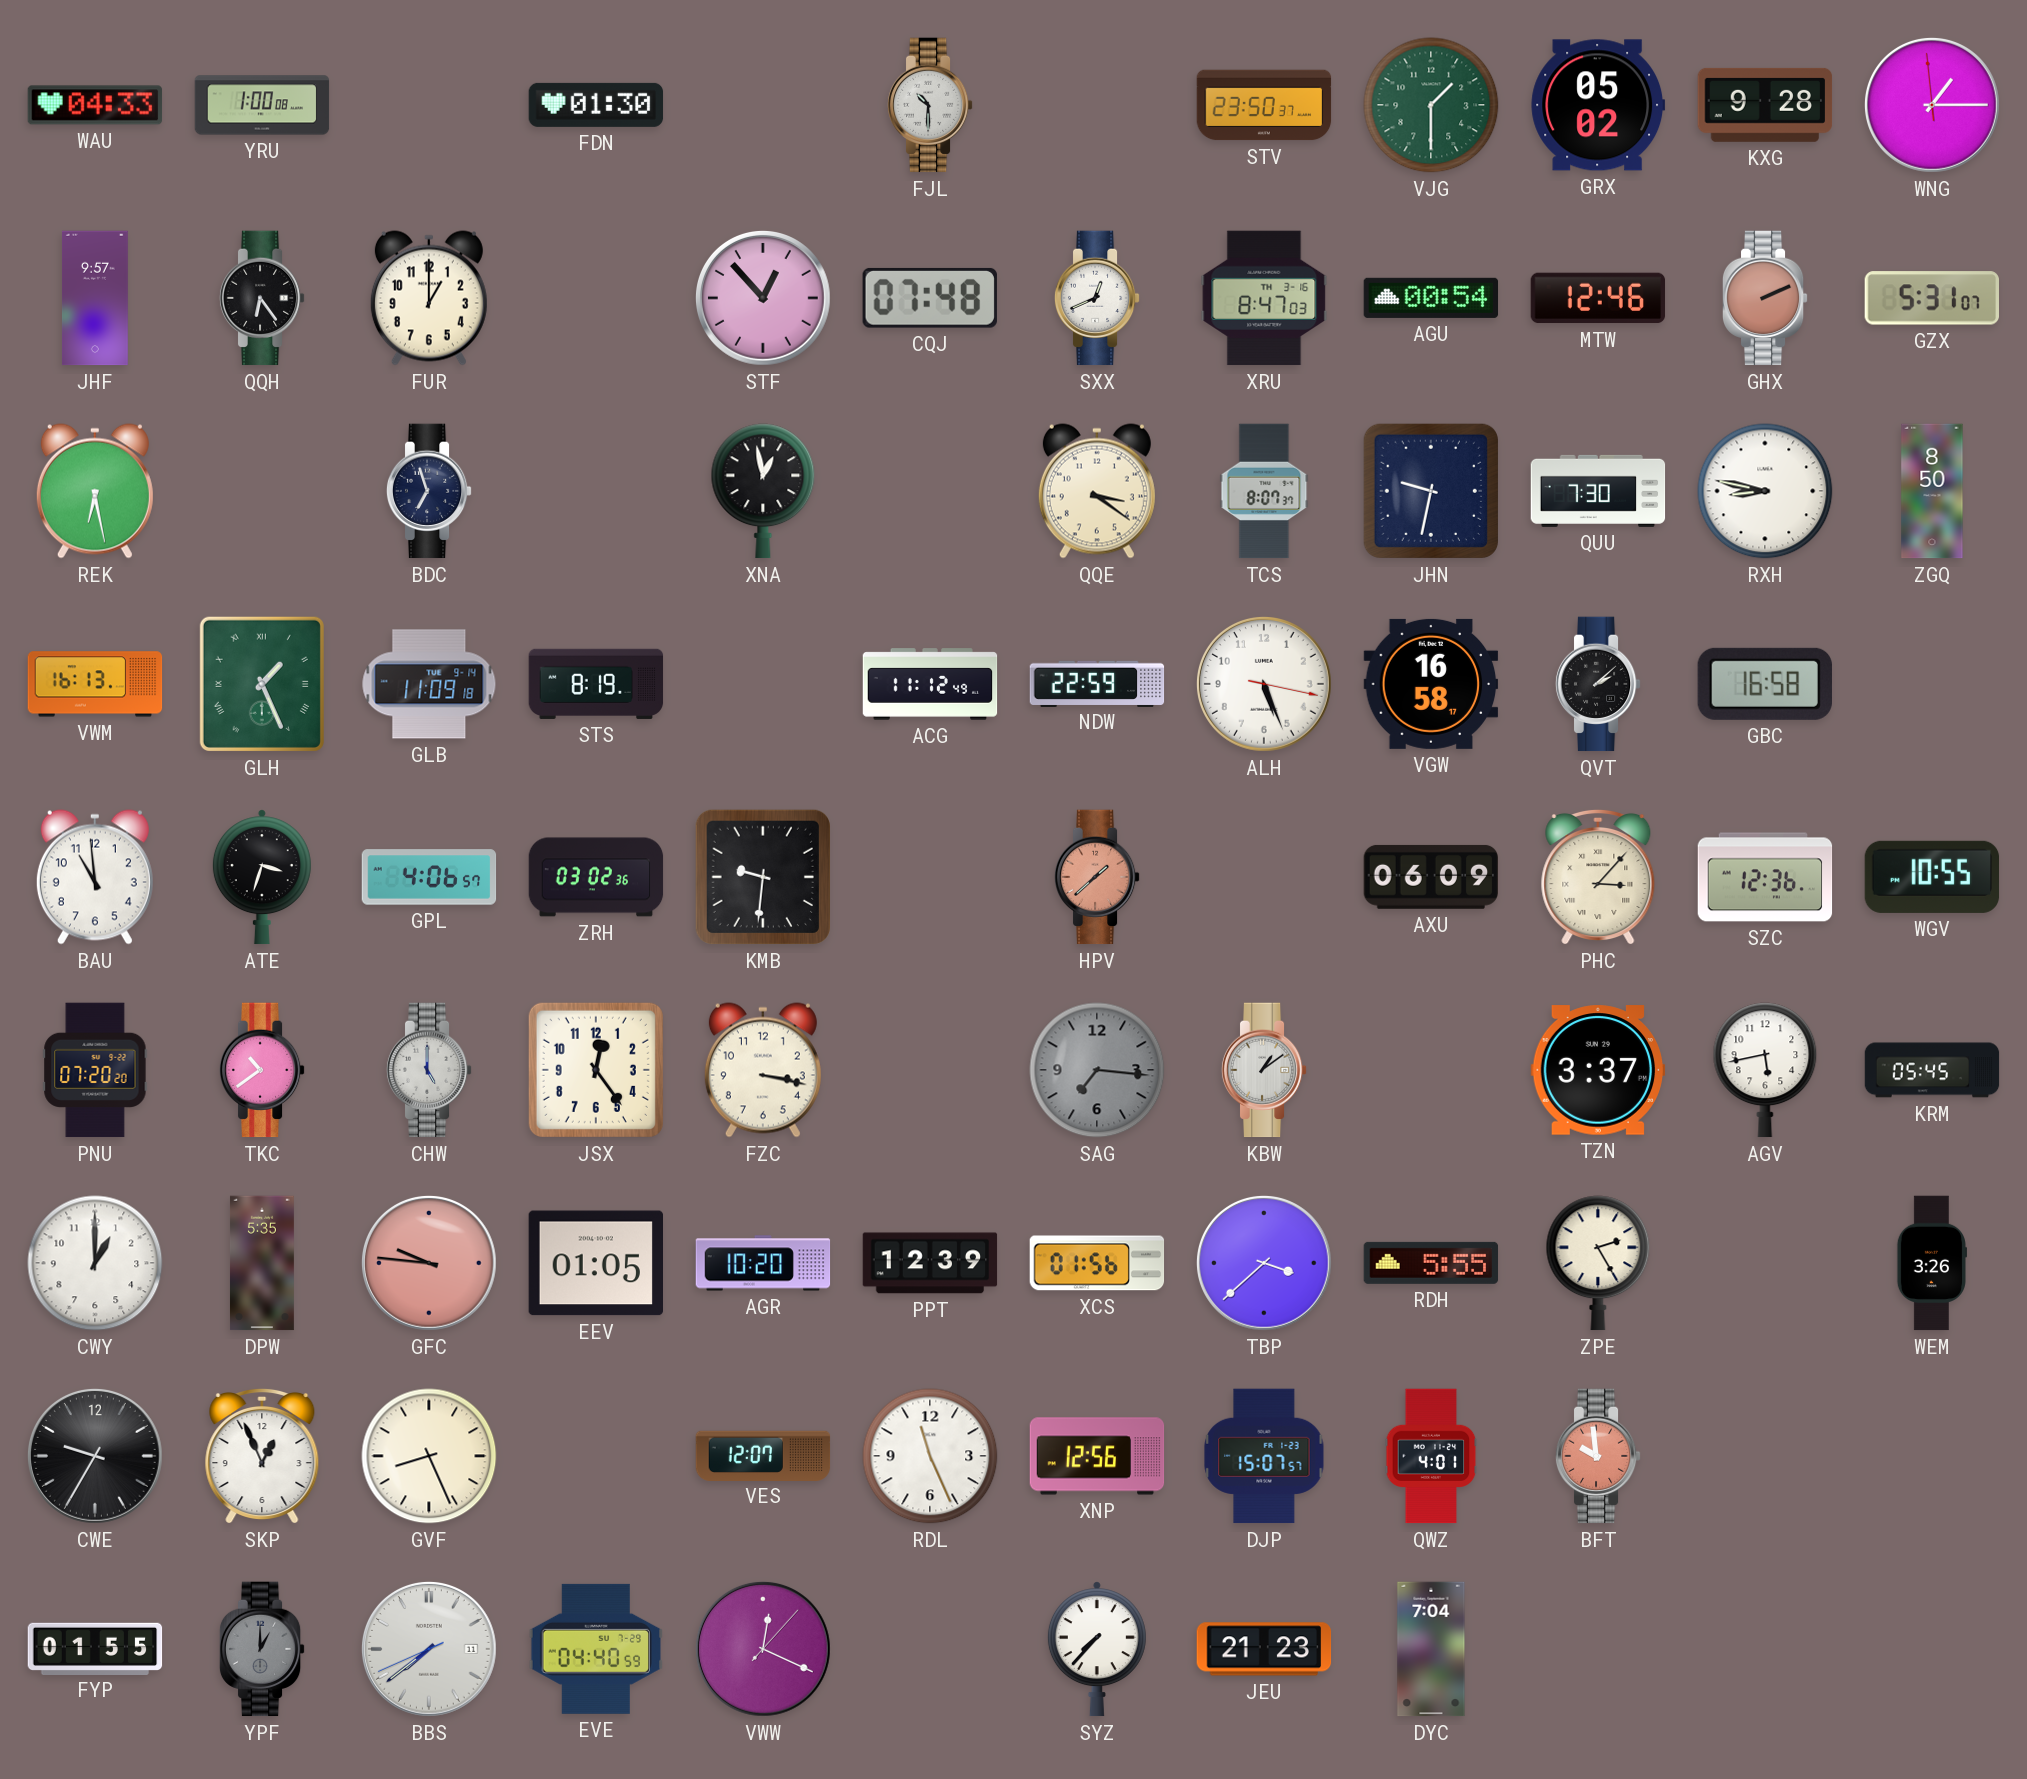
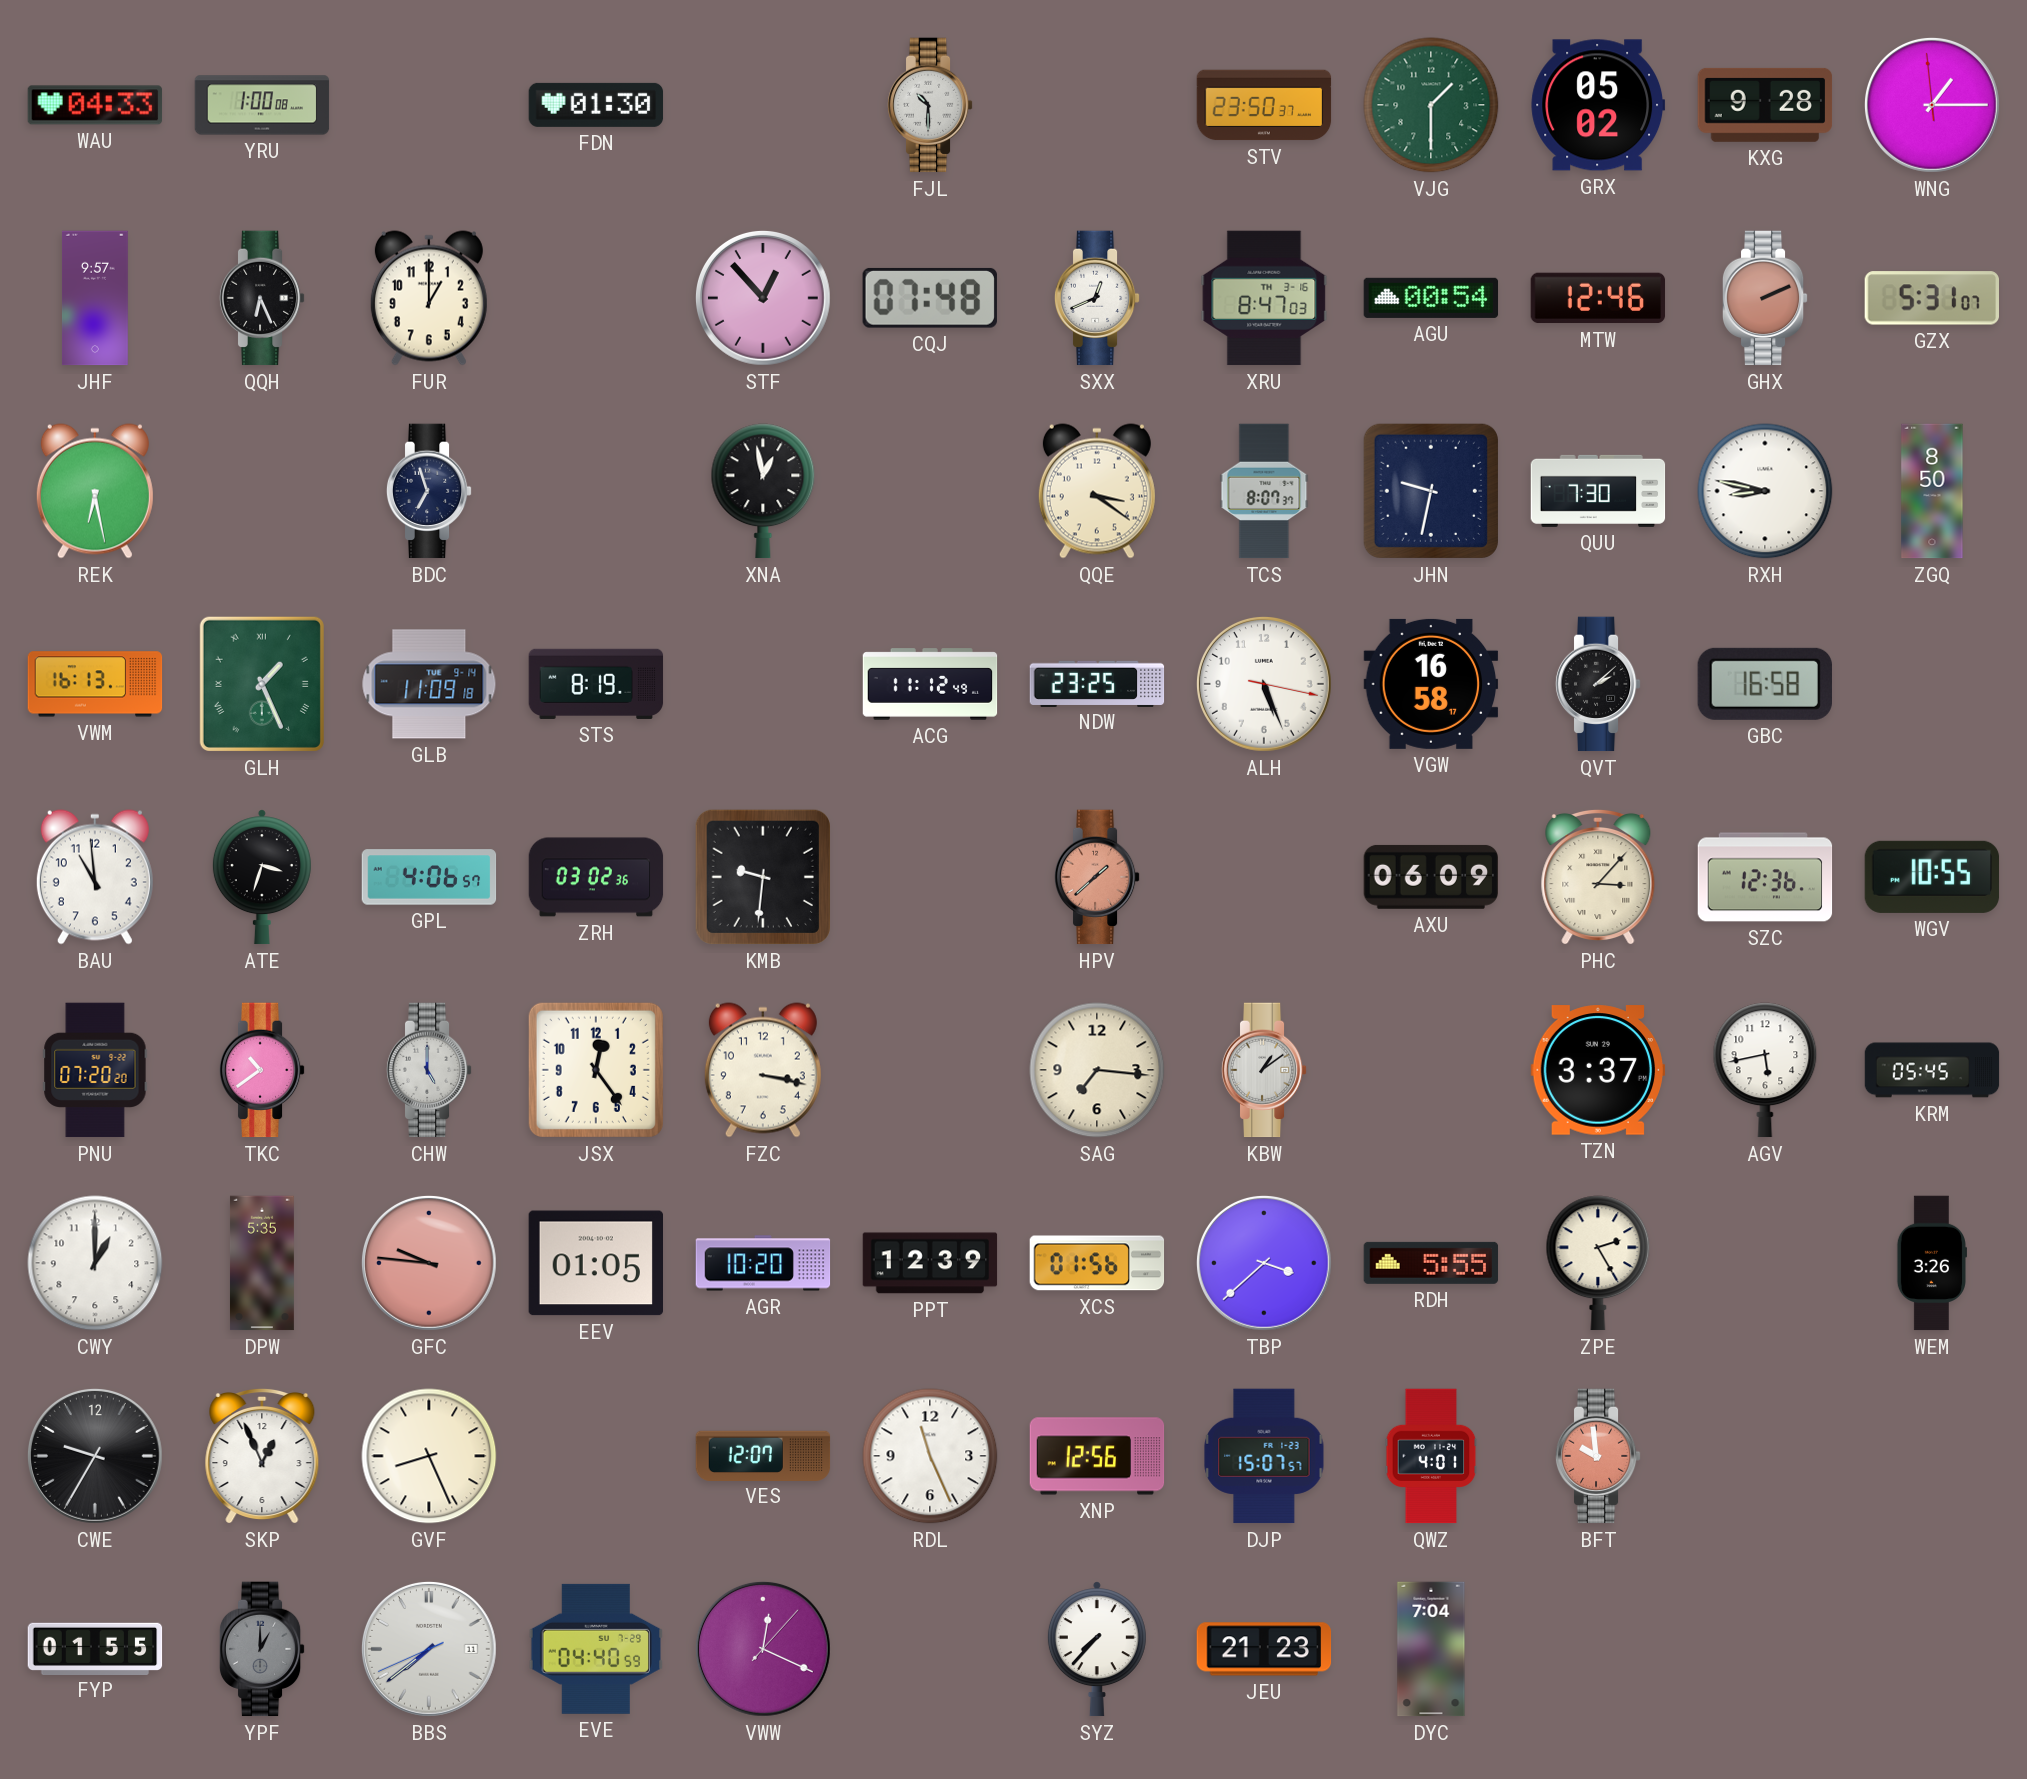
QQH: 6:24 -> 6:26
NDW: 22:59 -> 23:25
SAG dial: grey -> cream
